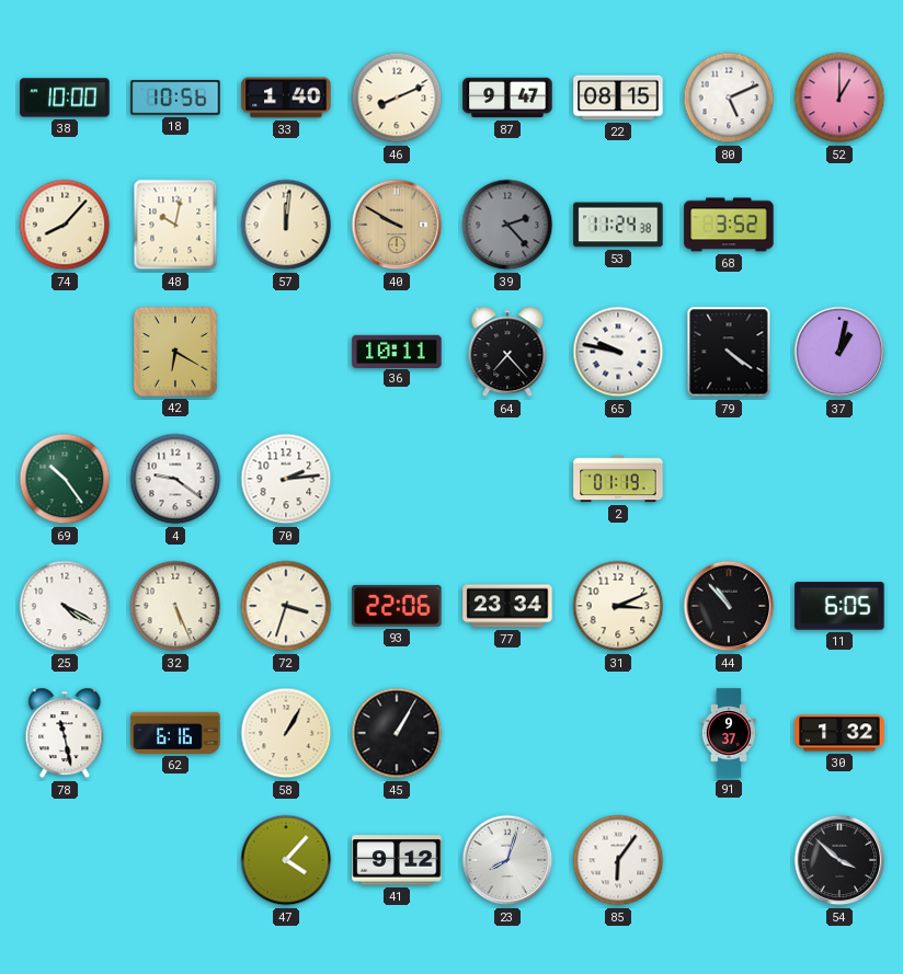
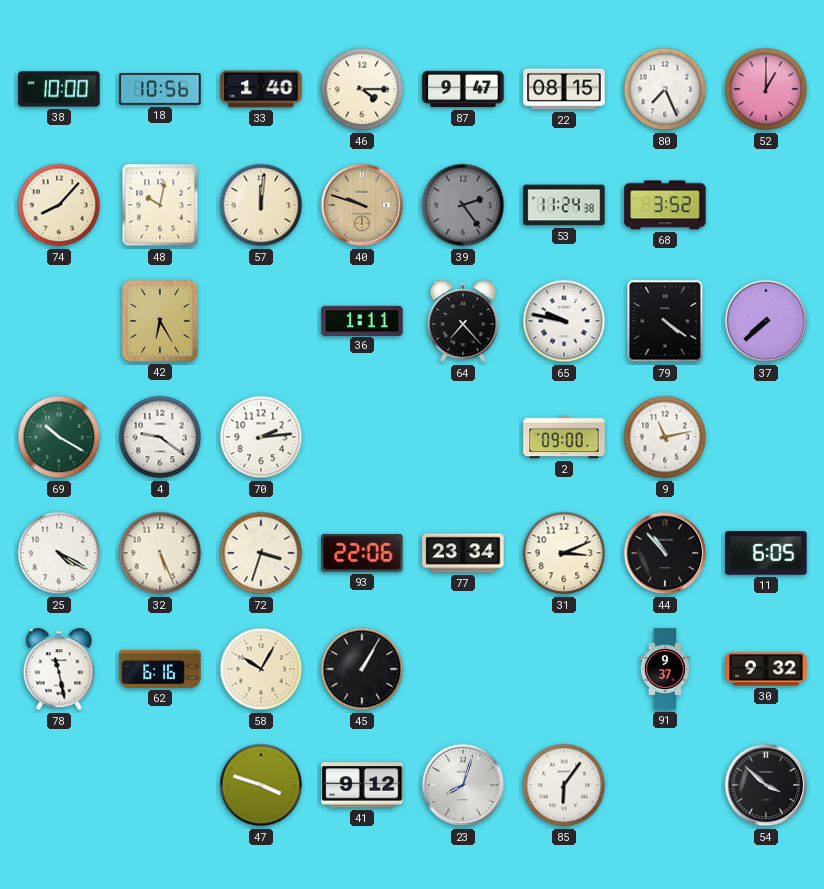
46: 8:11 -> 4:15
80: 5:11 -> 7:26
40: 9:50 -> 9:48
39: 2:23 -> 2:24
42: 6:20 -> 6:25
36: 10:11 -> 1:11
37: 1:02 -> 7:38
69: 10:24 -> 10:20
2: 01:19 -> 09:00
9: none -> 11:13
58: 1:05 -> 10:05
30: 1:32 -> 9:32
47: 4:07 -> 3:48
